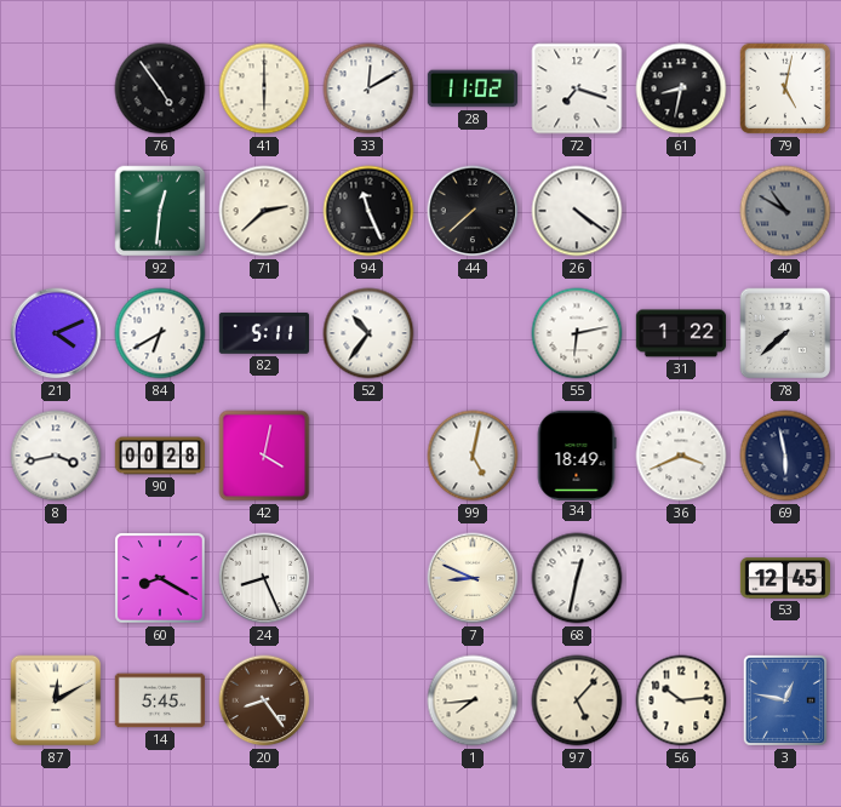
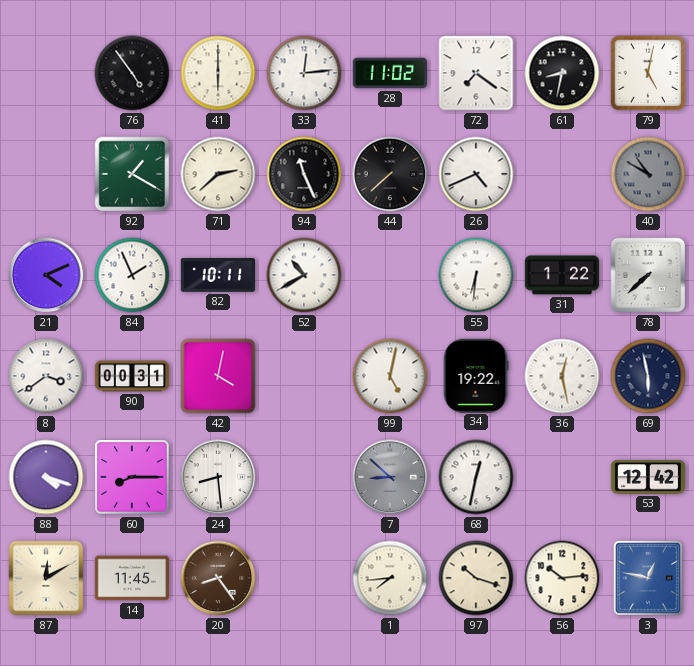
33: 12:10 -> 12:14
72: 7:18 -> 7:21
92: 12:31 -> 1:20
26: 4:21 -> 4:41
84: 6:40 -> 1:56
82: 5:11 -> 10:11
52: 10:36 -> 10:40
55: 6:13 -> 6:31
8: 3:43 -> 3:39
90: 00:28 -> 00:31
34: 18:49 -> 19:22
36: 3:41 -> 12:28
88: none -> 4:18
60: 8:20 -> 8:15
24: 8:26 -> 8:29
7: 8:49 -> 8:52
7 dial: cream -> grey
53: 12:45 -> 12:42
14: 5:45 -> 11:45
97: 5:07 -> 10:18
